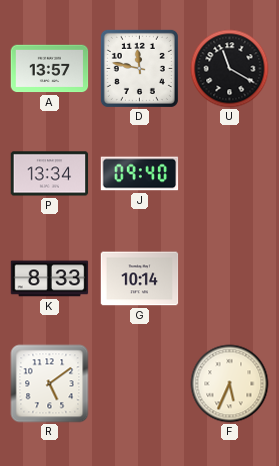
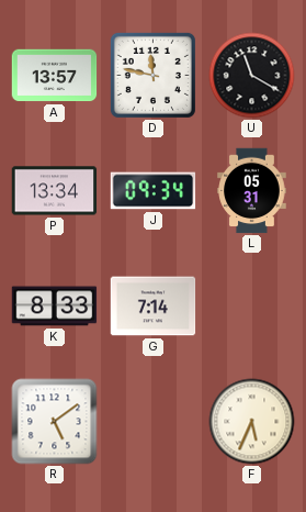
J: 09:40 -> 09:34
L: none -> 05:31
G: 10:14 -> 7:14
